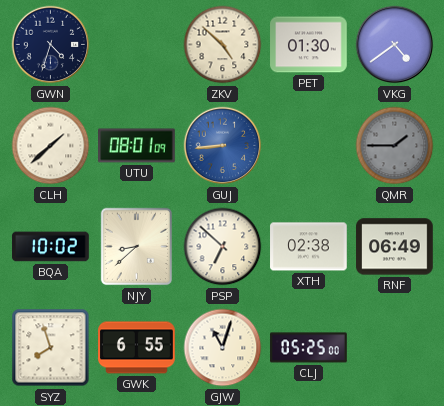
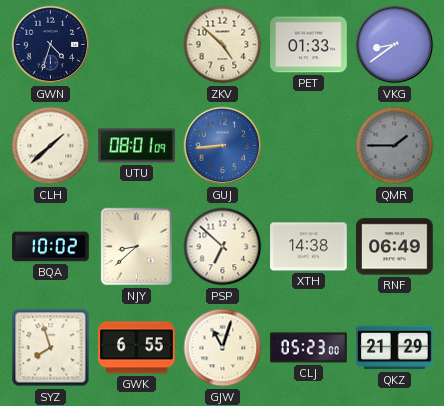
PET: 01:30 -> 01:33
VKG: 4:39 -> 8:39
XTH: 02:38 -> 14:38
CLJ: 05:25 -> 05:23
QKZ: none -> 21:29
